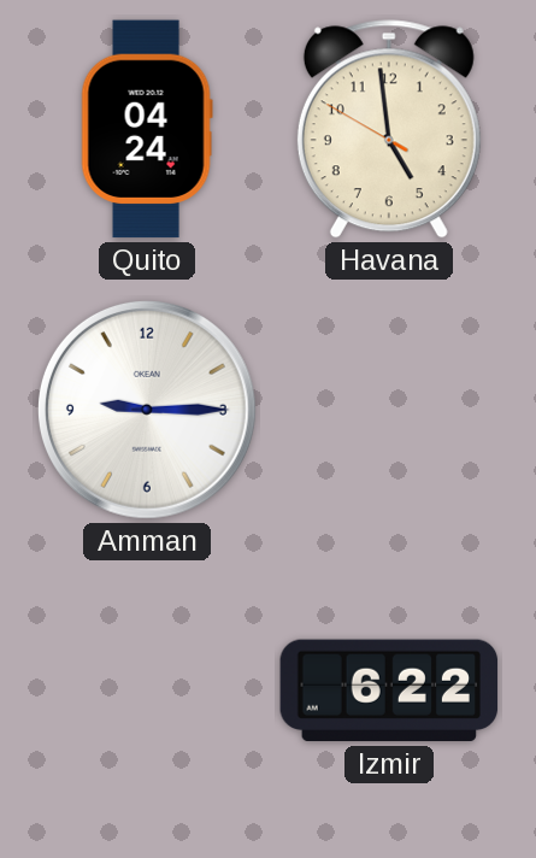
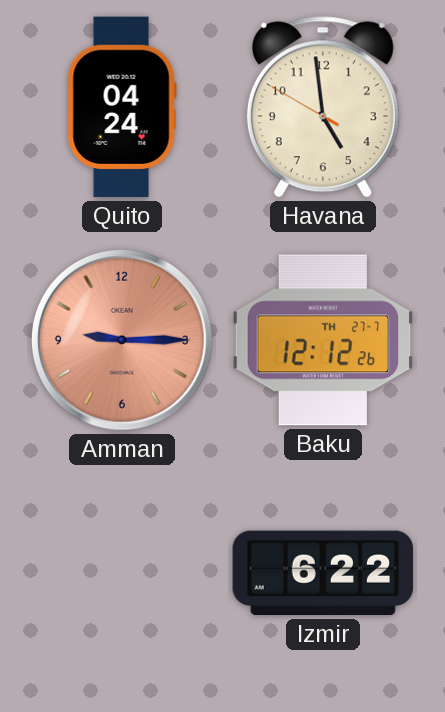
Amman dial: white -> salmon
Baku: none -> 12:12
